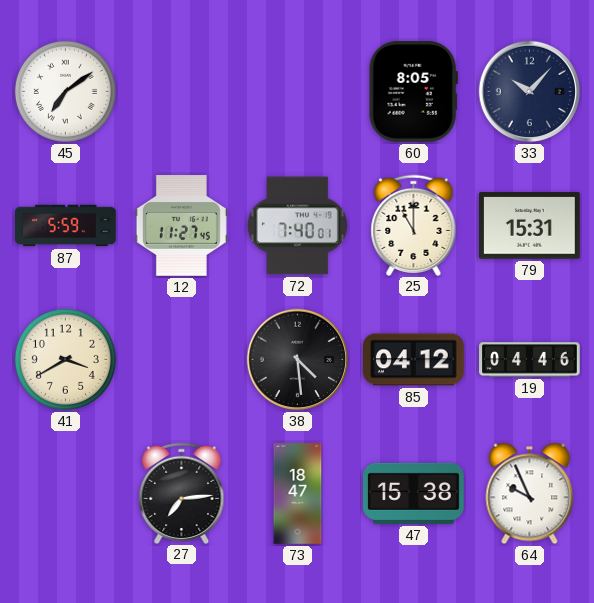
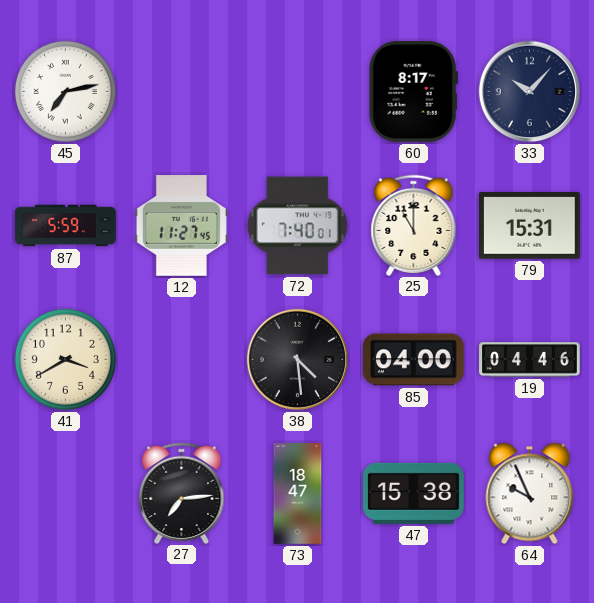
45: 7:09 -> 7:13
60: 8:05 -> 8:17
85: 04:12 -> 04:00
